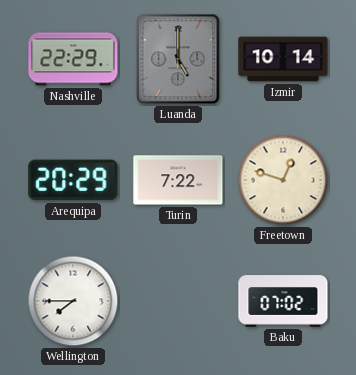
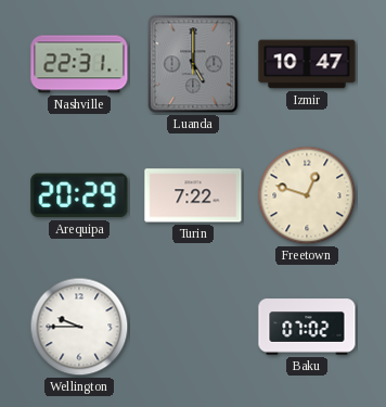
Nashville: 22:29 -> 22:31
Izmir: 10:14 -> 10:47
Wellington: 7:45 -> 9:45
